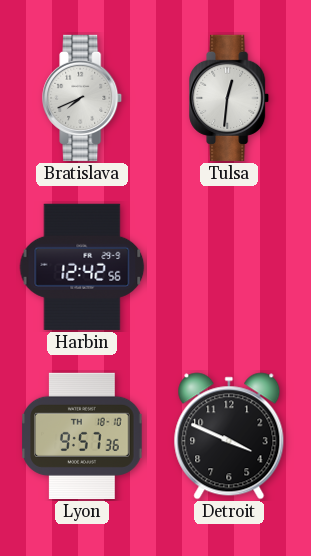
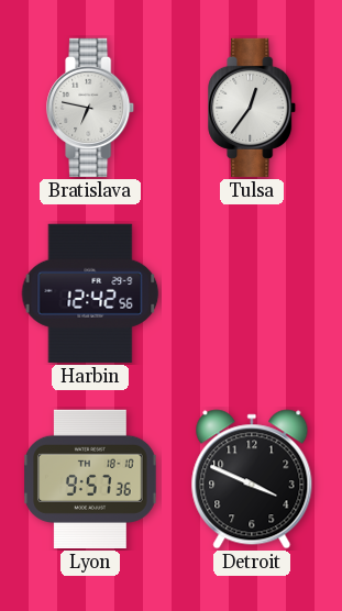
Bratislava: 7:41 -> 6:47
Tulsa: 12:31 -> 12:36
